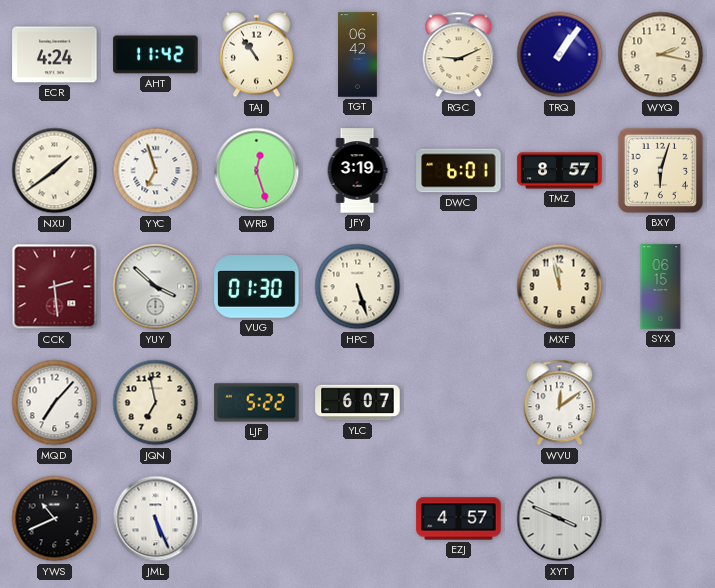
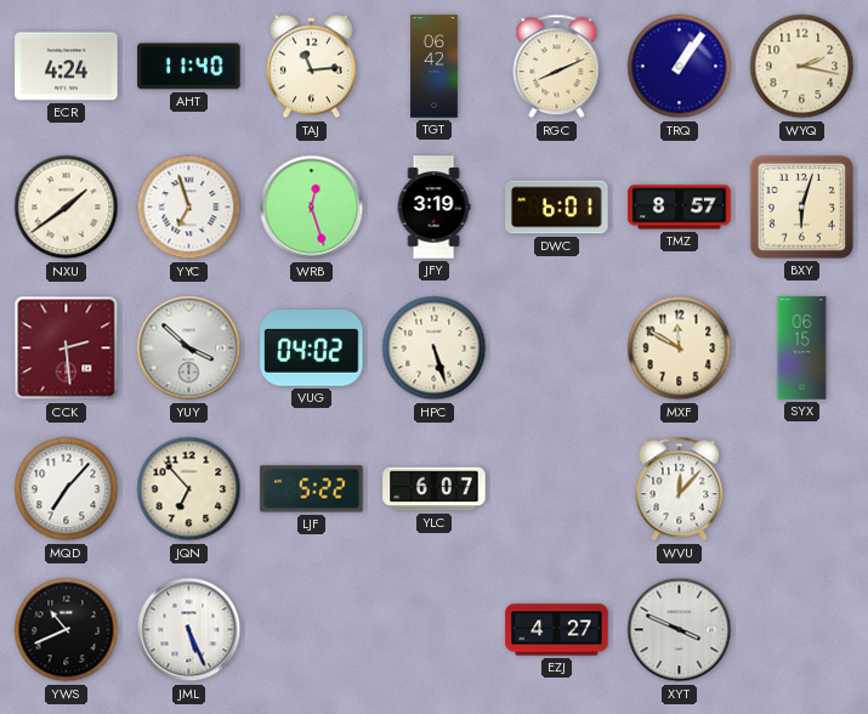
AHT: 11:42 -> 11:40
TAJ: 10:54 -> 11:14
RGC: 9:11 -> 8:11
VUG: 01:30 -> 04:02
MXF: 11:58 -> 11:50
JQN: 6:58 -> 6:53
WVU: 12:09 -> 12:07
EZJ: 4:57 -> 4:27
